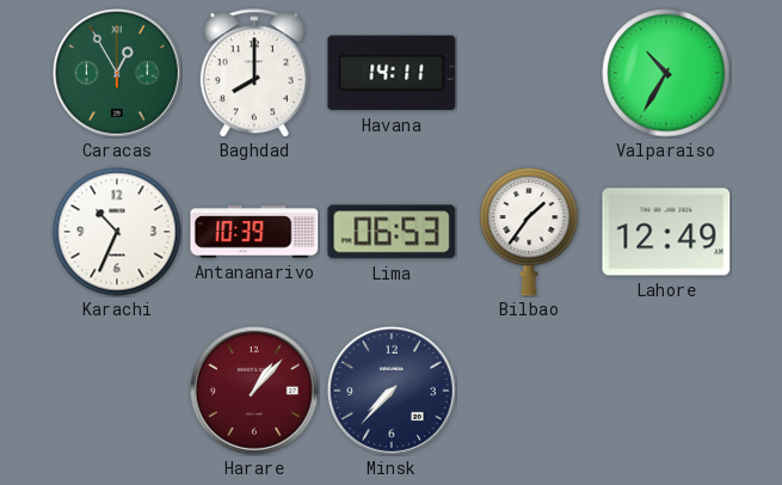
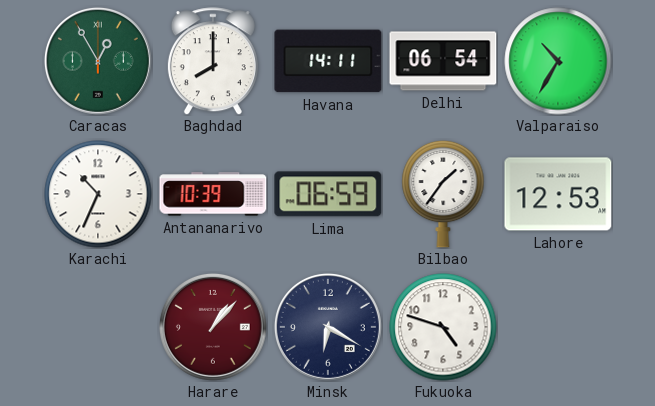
Delhi: none -> 06:54
Lima: 06:53 -> 06:59
Lahore: 12:49 -> 12:53
Minsk: 7:37 -> 6:20
Fukuoka: none -> 4:48
